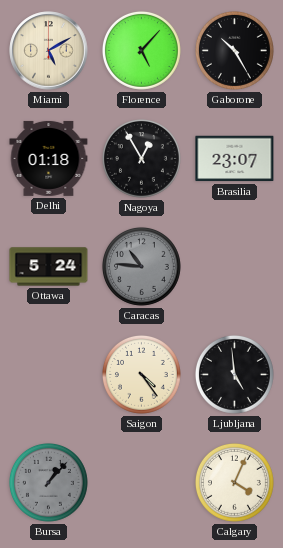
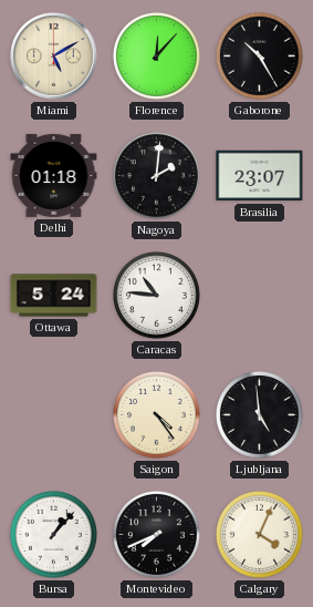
Florence: 5:07 -> 12:07
Nagoya: 12:55 -> 2:01
Caracas dial: grey -> white
Bursa dial: grey -> white
Montevideo: none -> 7:41
